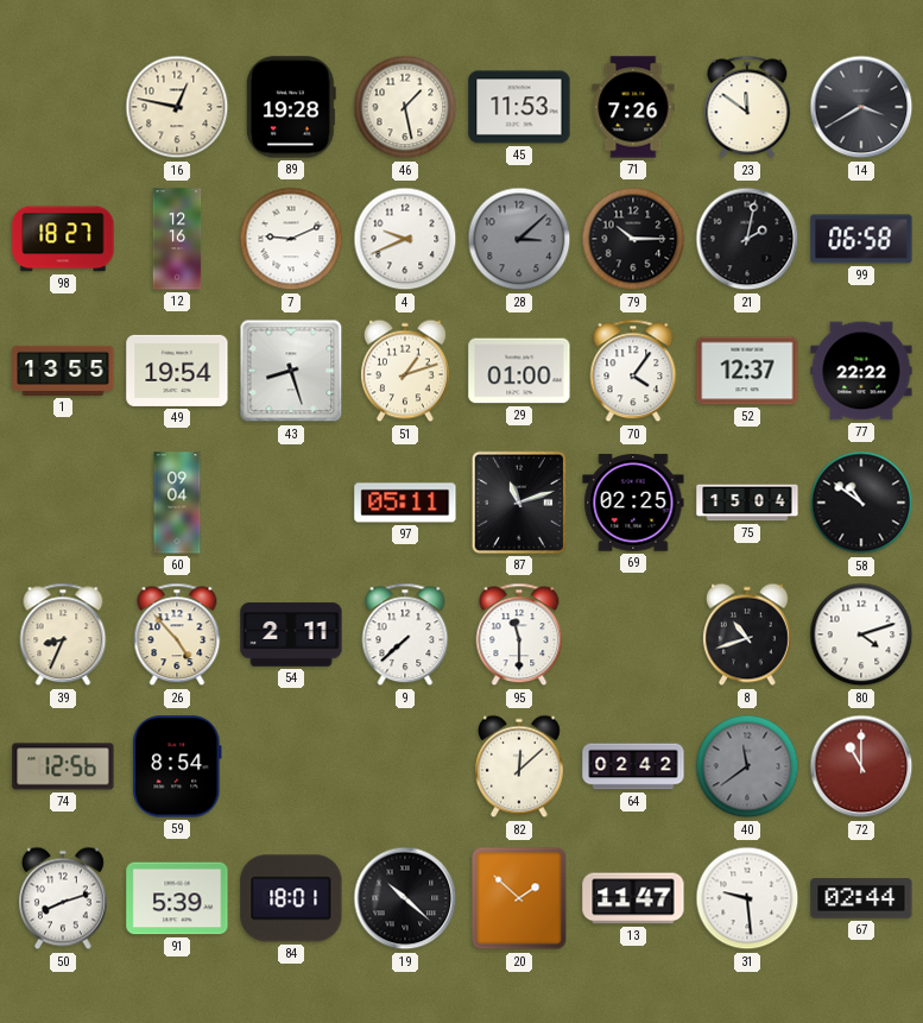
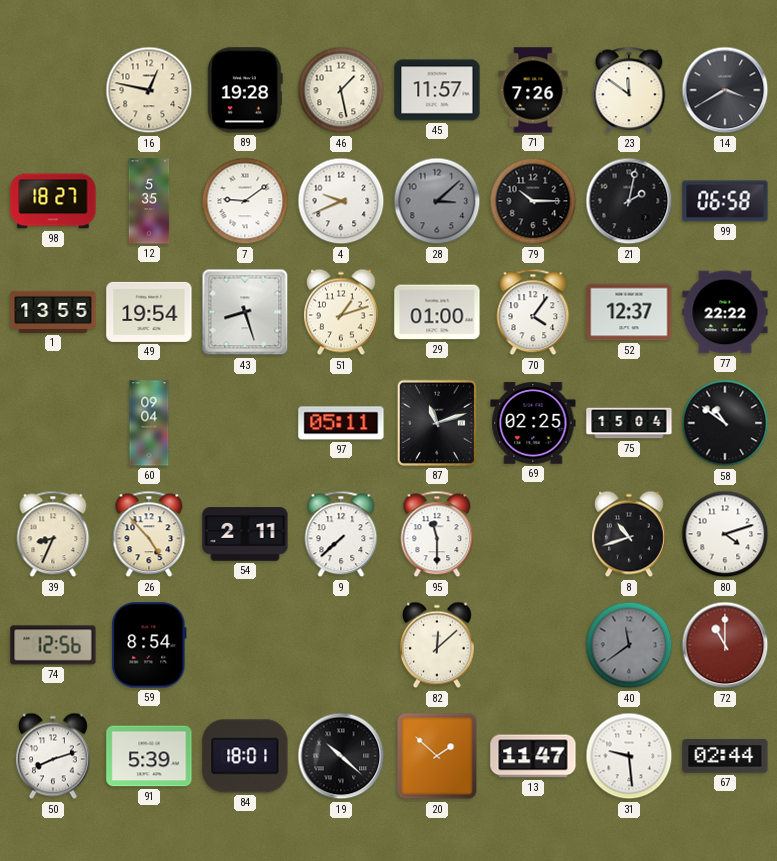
45: 11:53 -> 11:57
12: 12:16 -> 5:35
7: 9:11 -> 9:09
64: 02:42 -> none
